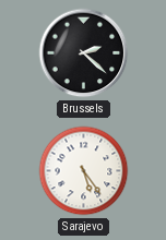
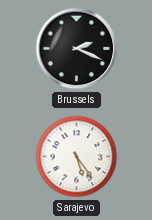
Brussels: 2:22 -> 2:19
